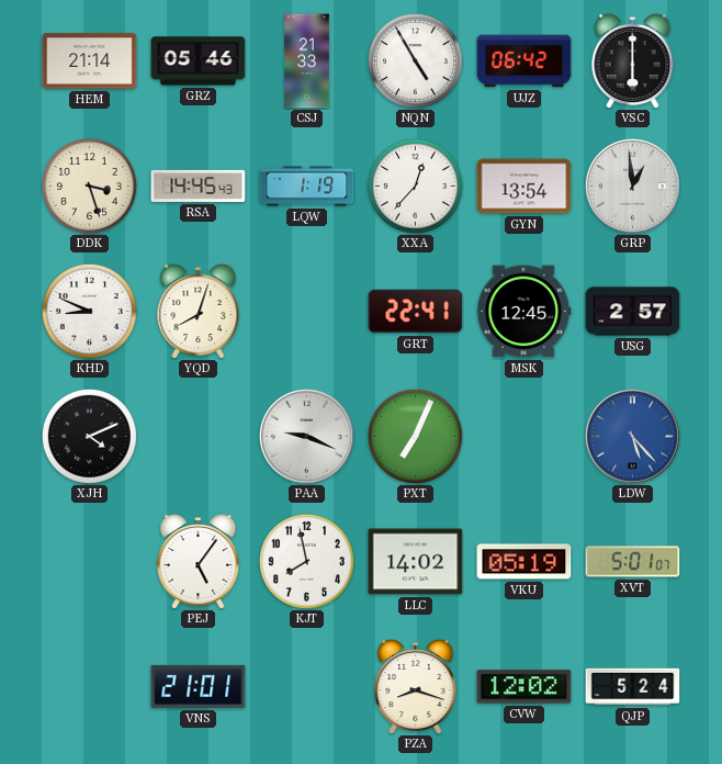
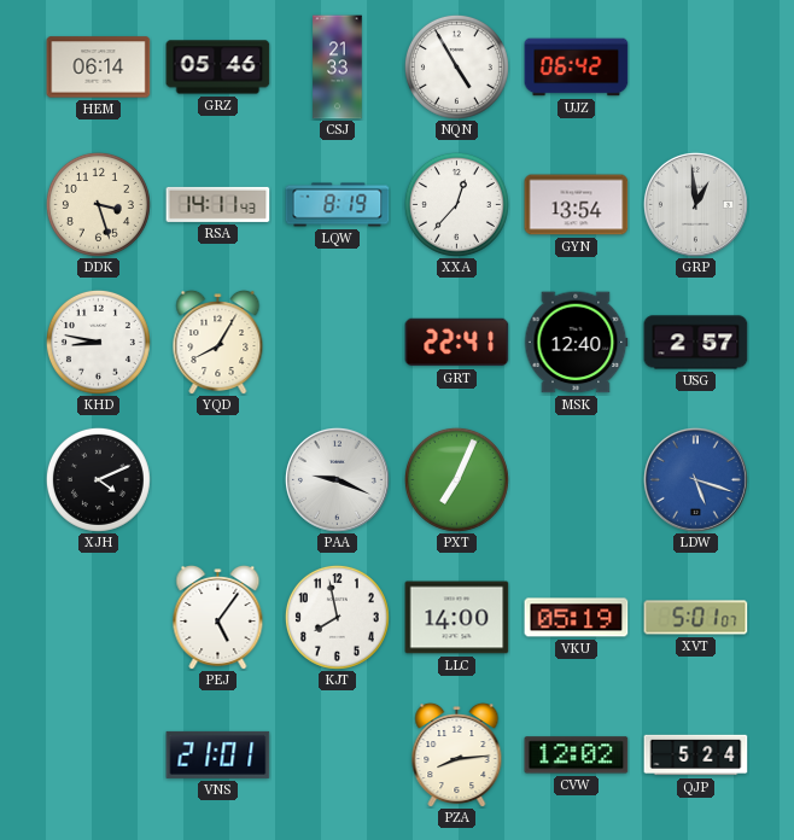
HEM: 21:14 -> 06:14
VSC: 6:00 -> none
RSA: 14:45 -> 14:11
LQW: 1:19 -> 8:19
KHD: 8:49 -> 8:47
YQD: 8:03 -> 8:05
MSK: 12:45 -> 12:40
LDW: 5:23 -> 5:18
LLC: 14:02 -> 14:00
PZA: 8:18 -> 8:14
